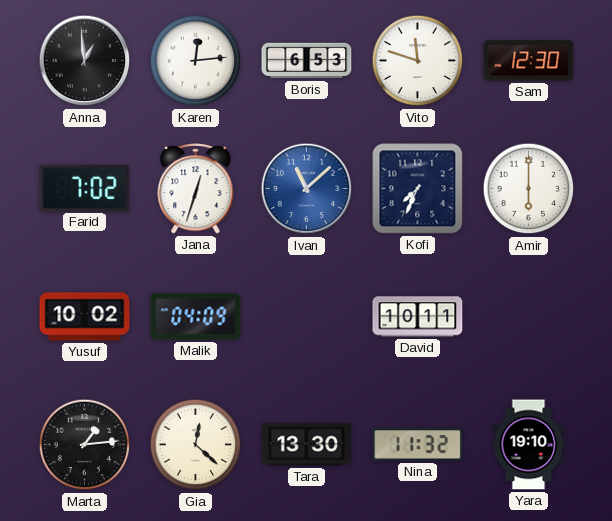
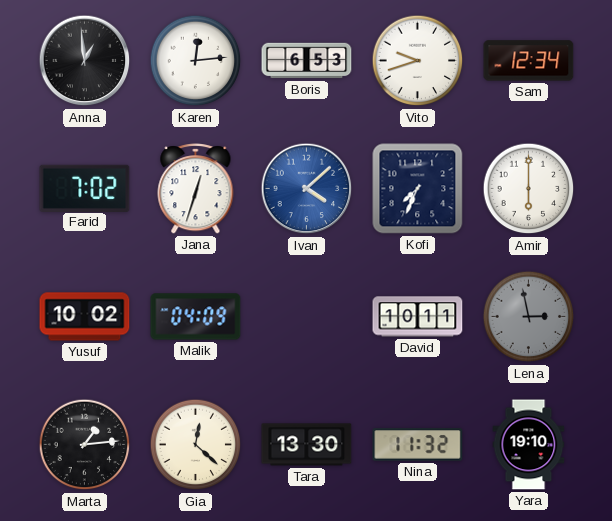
Vito: 11:48 -> 9:42
Sam: 12:30 -> 12:34
Ivan: 11:08 -> 4:08
Lena: none -> 2:58
